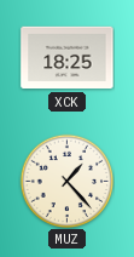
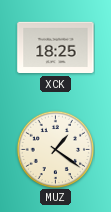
MUZ: 1:23 -> 1:21
